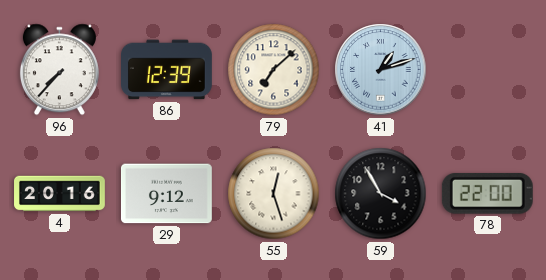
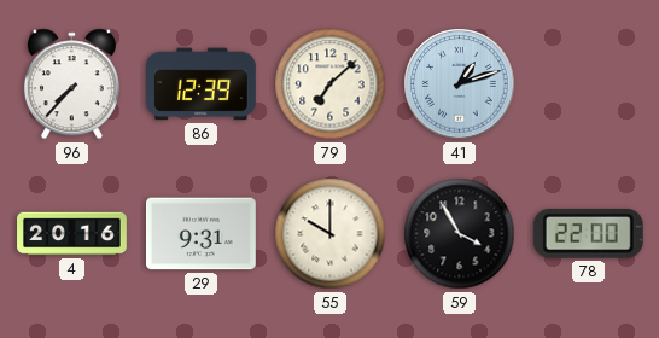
29: 9:12 -> 9:31
55: 12:27 -> 10:00
